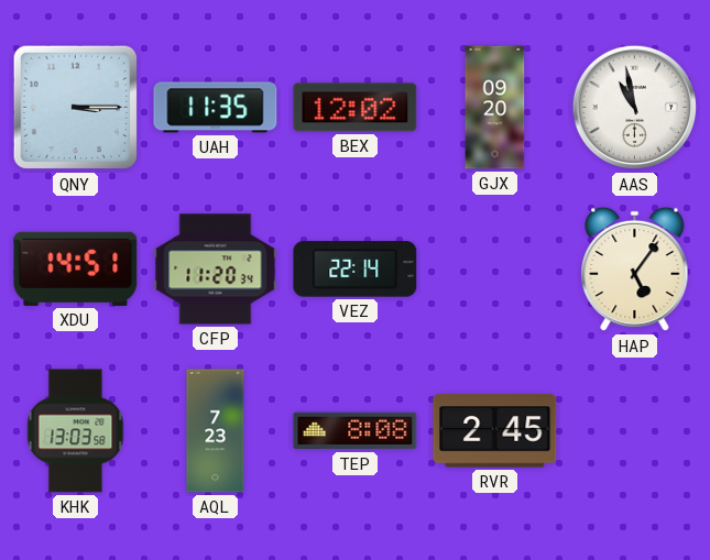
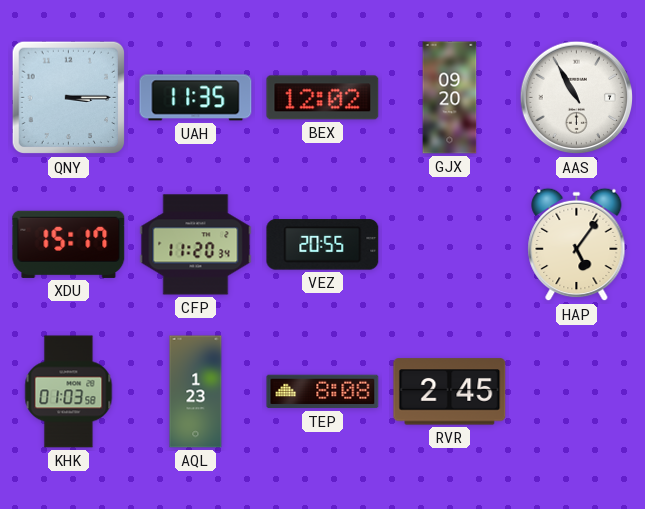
AAS: 10:58 -> 10:55
XDU: 14:51 -> 15:17
VEZ: 22:14 -> 20:55
KHK: 13:03 -> 01:03
AQL: 7:23 -> 1:23
